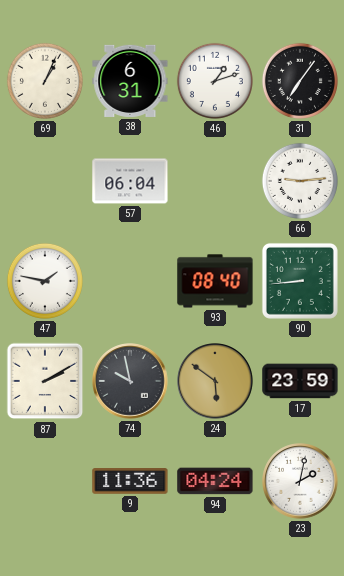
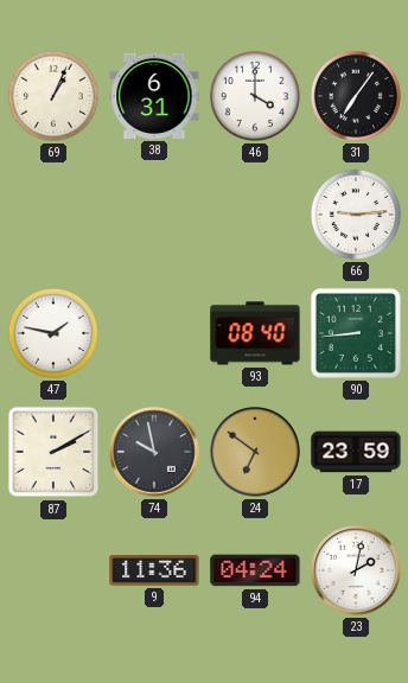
46: 1:12 -> 4:00
57: 06:04 -> none
24: 5:51 -> 6:51
